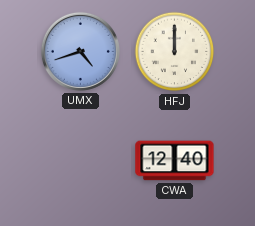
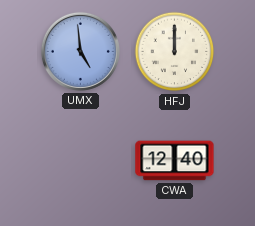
UMX: 4:42 -> 4:59
